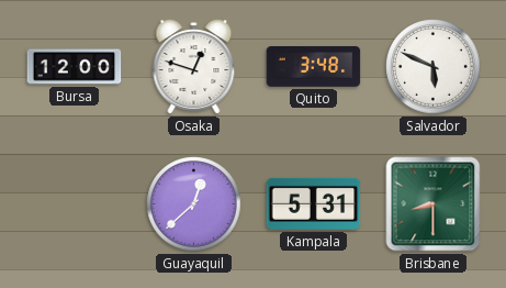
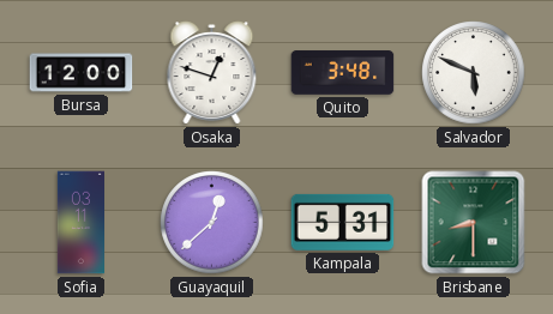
Sofia: none -> 03:11
